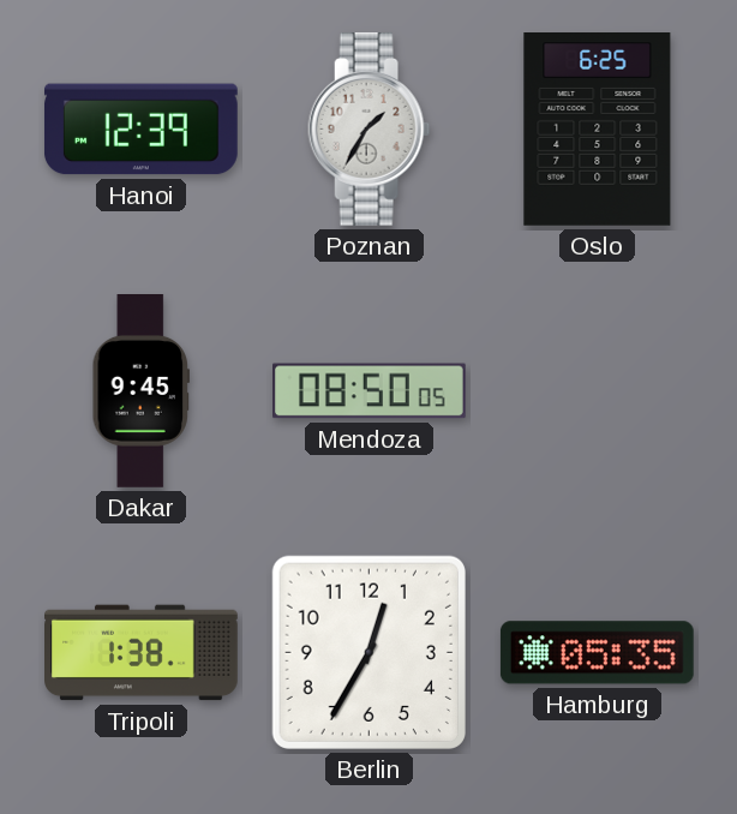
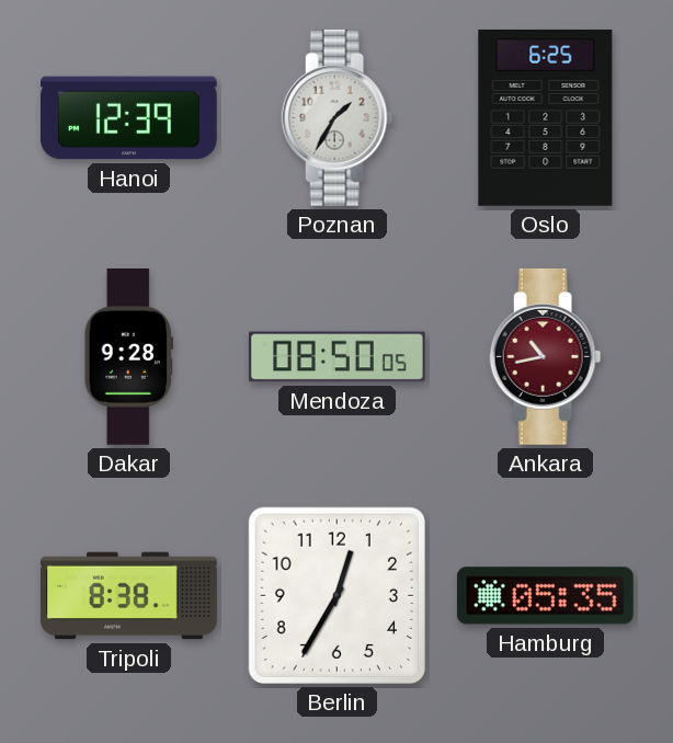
Dakar: 9:45 -> 9:28
Ankara: none -> 10:43
Tripoli: 1:38 -> 8:38
